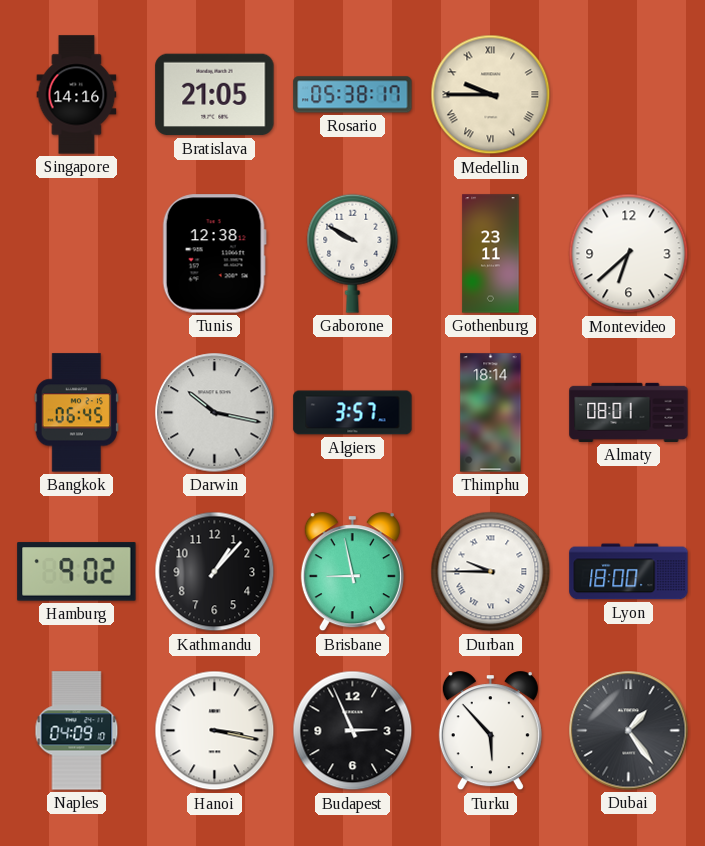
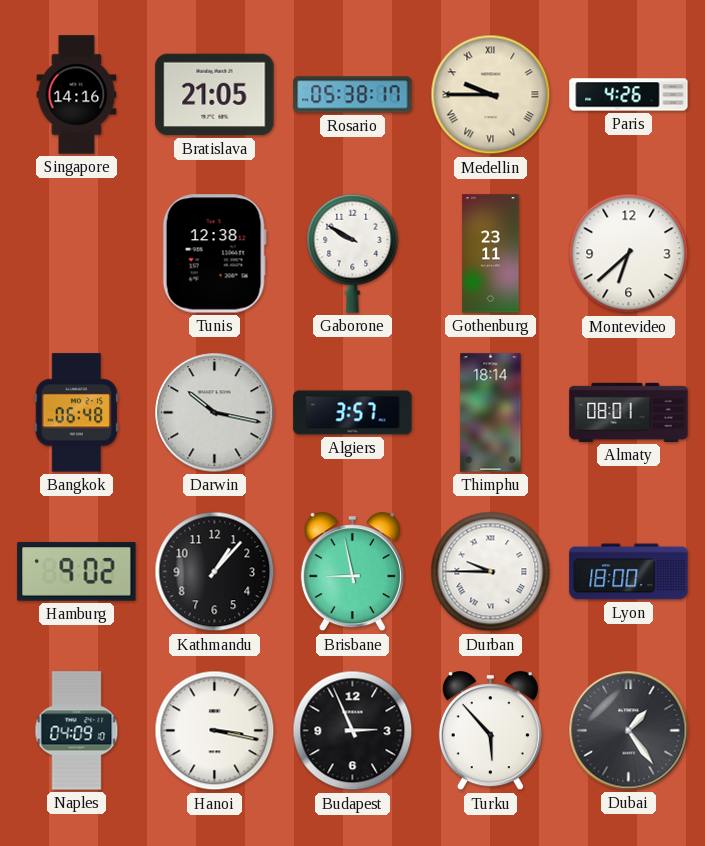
Paris: none -> 4:26
Bangkok: 06:45 -> 06:48
